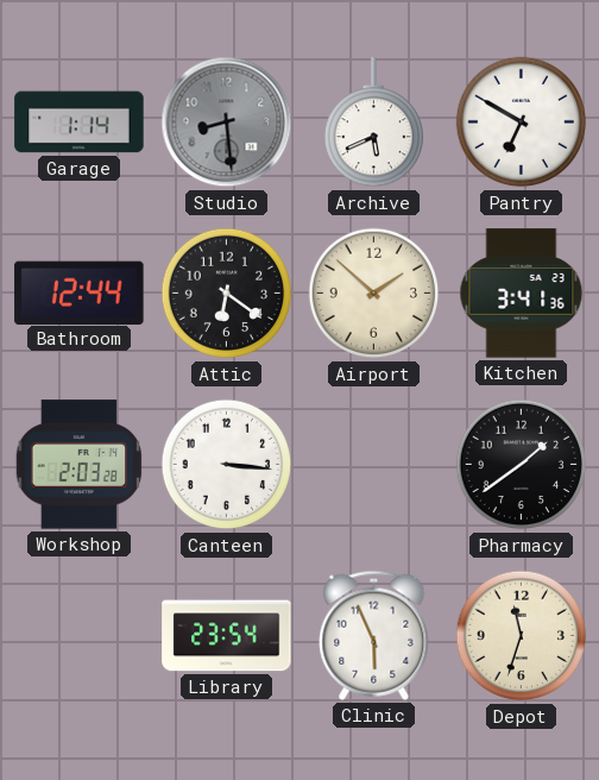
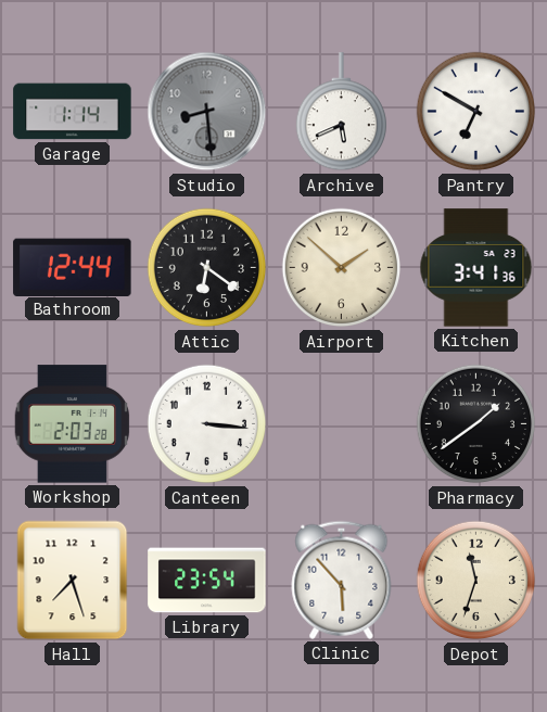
Hall: none -> 7:27
Clinic: 5:56 -> 5:53
